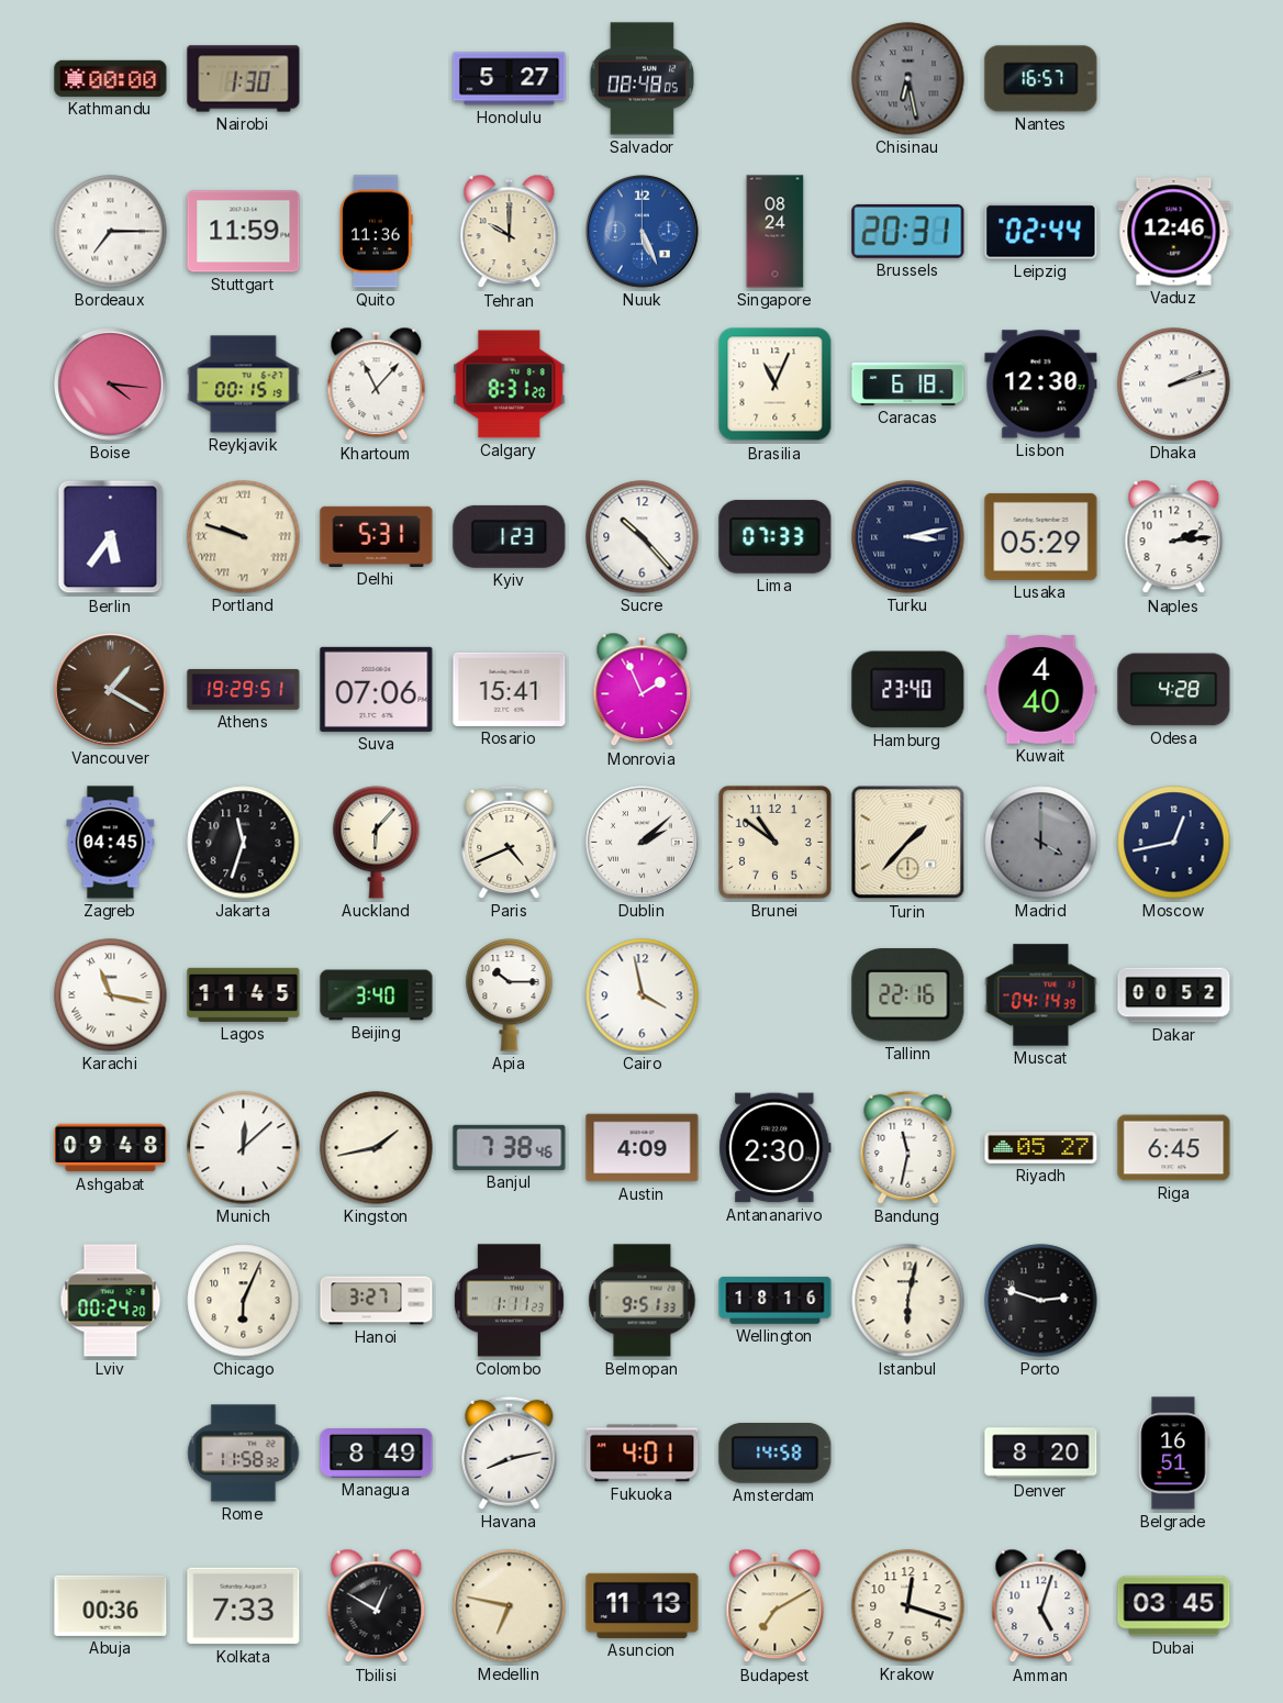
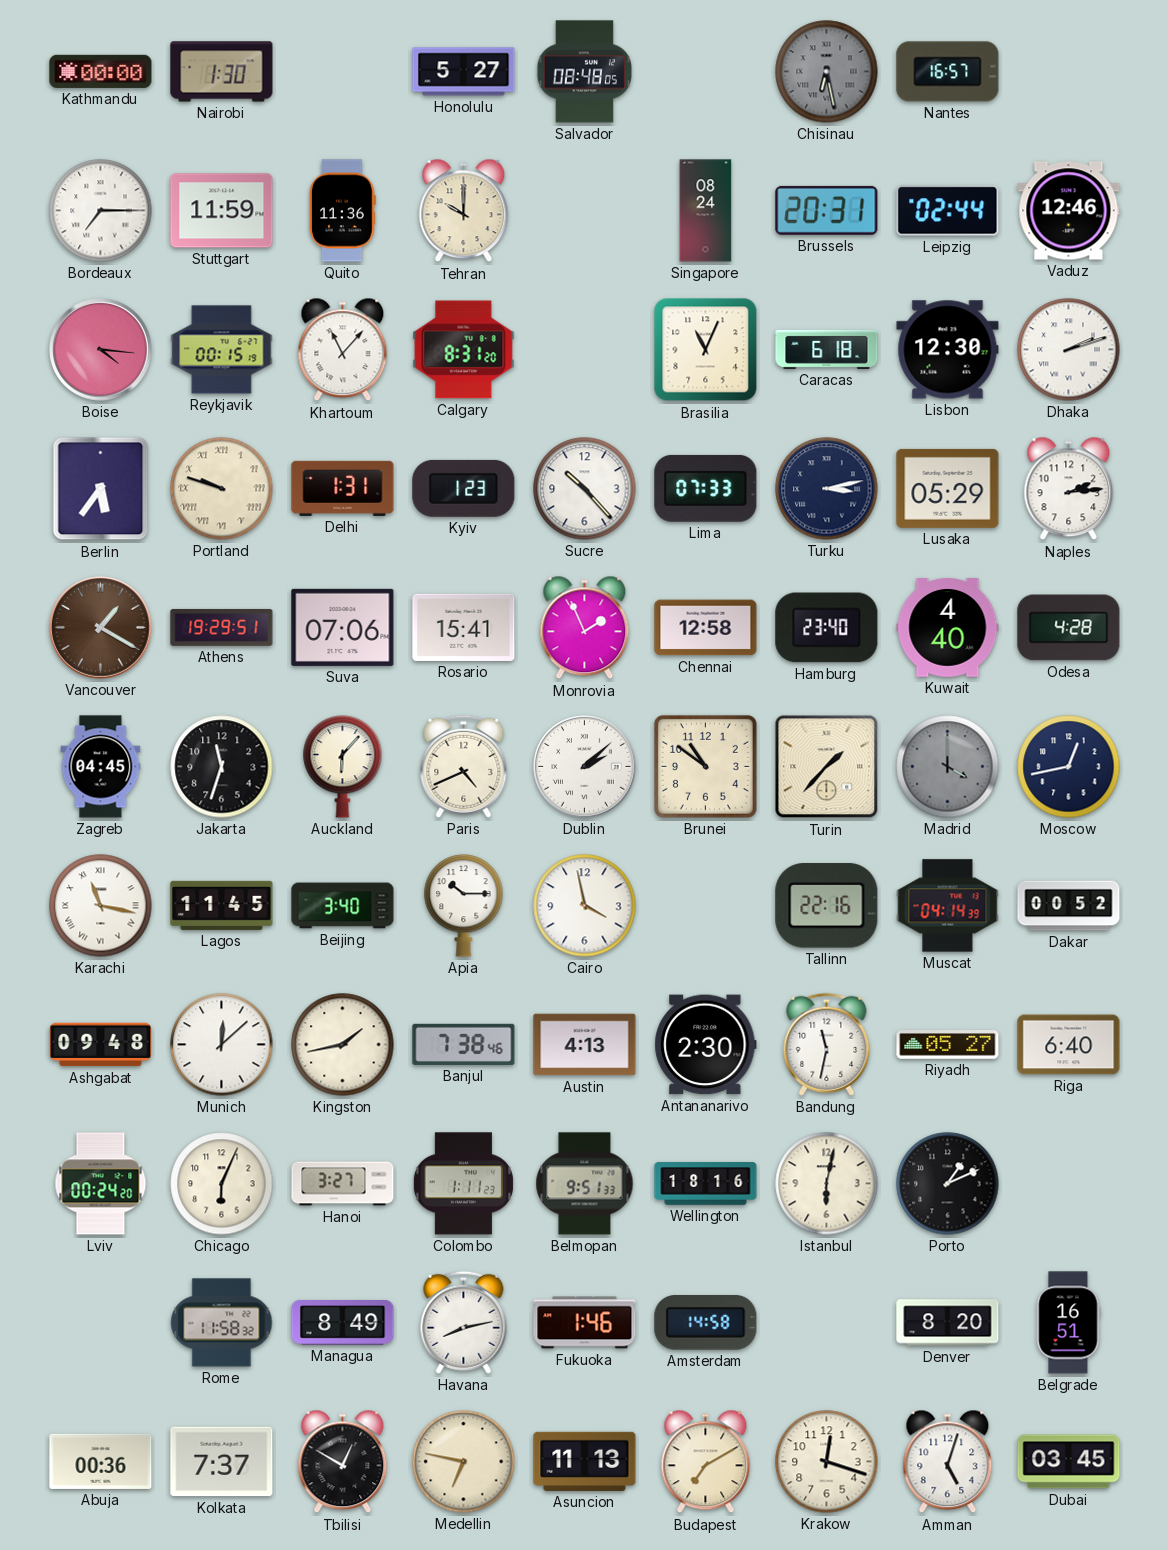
Nuuk: 5:26 -> none
Delhi: 5:31 -> 1:31
Chennai: none -> 12:58
Austin: 4:09 -> 4:13
Riga: 6:45 -> 6:40
Porto: 2:48 -> 1:11
Fukuoka: 4:01 -> 1:46
Kolkata: 7:33 -> 7:37
